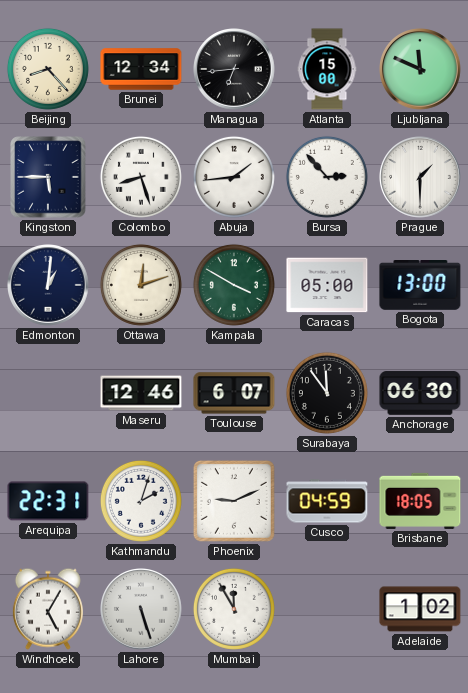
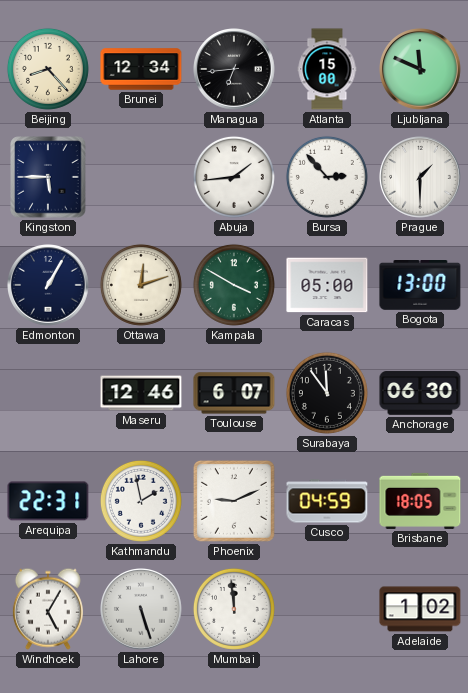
Colombo: 8:27 -> none
Edmonton: 1:01 -> 1:05
Kathmandu: 2:03 -> 1:58
Mumbai: 11:55 -> 11:59
